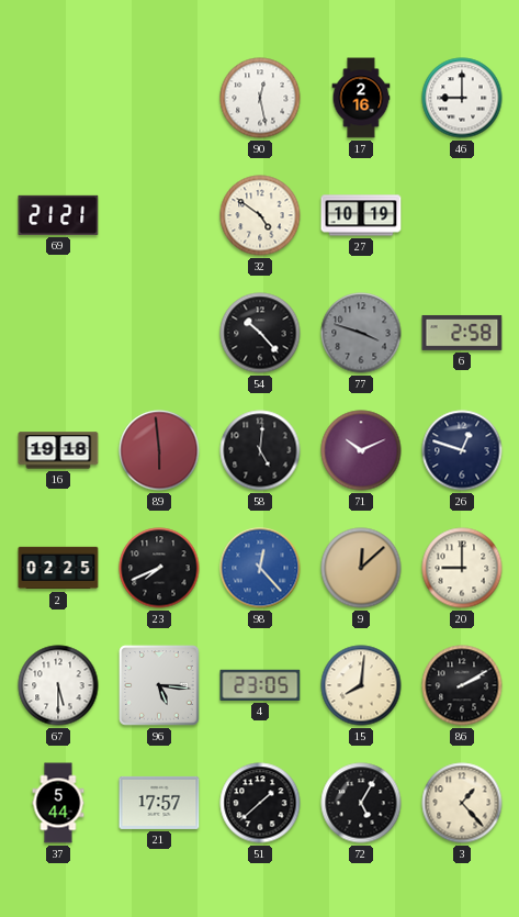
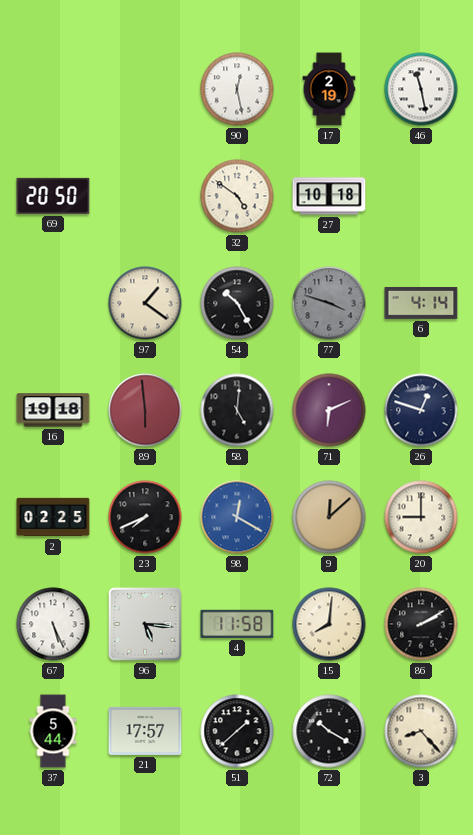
17: 2:16 -> 2:19
46: 9:00 -> 11:28
69: 21:21 -> 20:50
27: 10:19 -> 10:18
97: none -> 1:21
54: 10:23 -> 10:25
6: 2:58 -> 4:14
71: 10:11 -> 6:11
98: 12:23 -> 12:20
67: 5:30 -> 5:26
4: 23:05 -> 11:58
72: 5:05 -> 10:20
3: 1:23 -> 8:23
